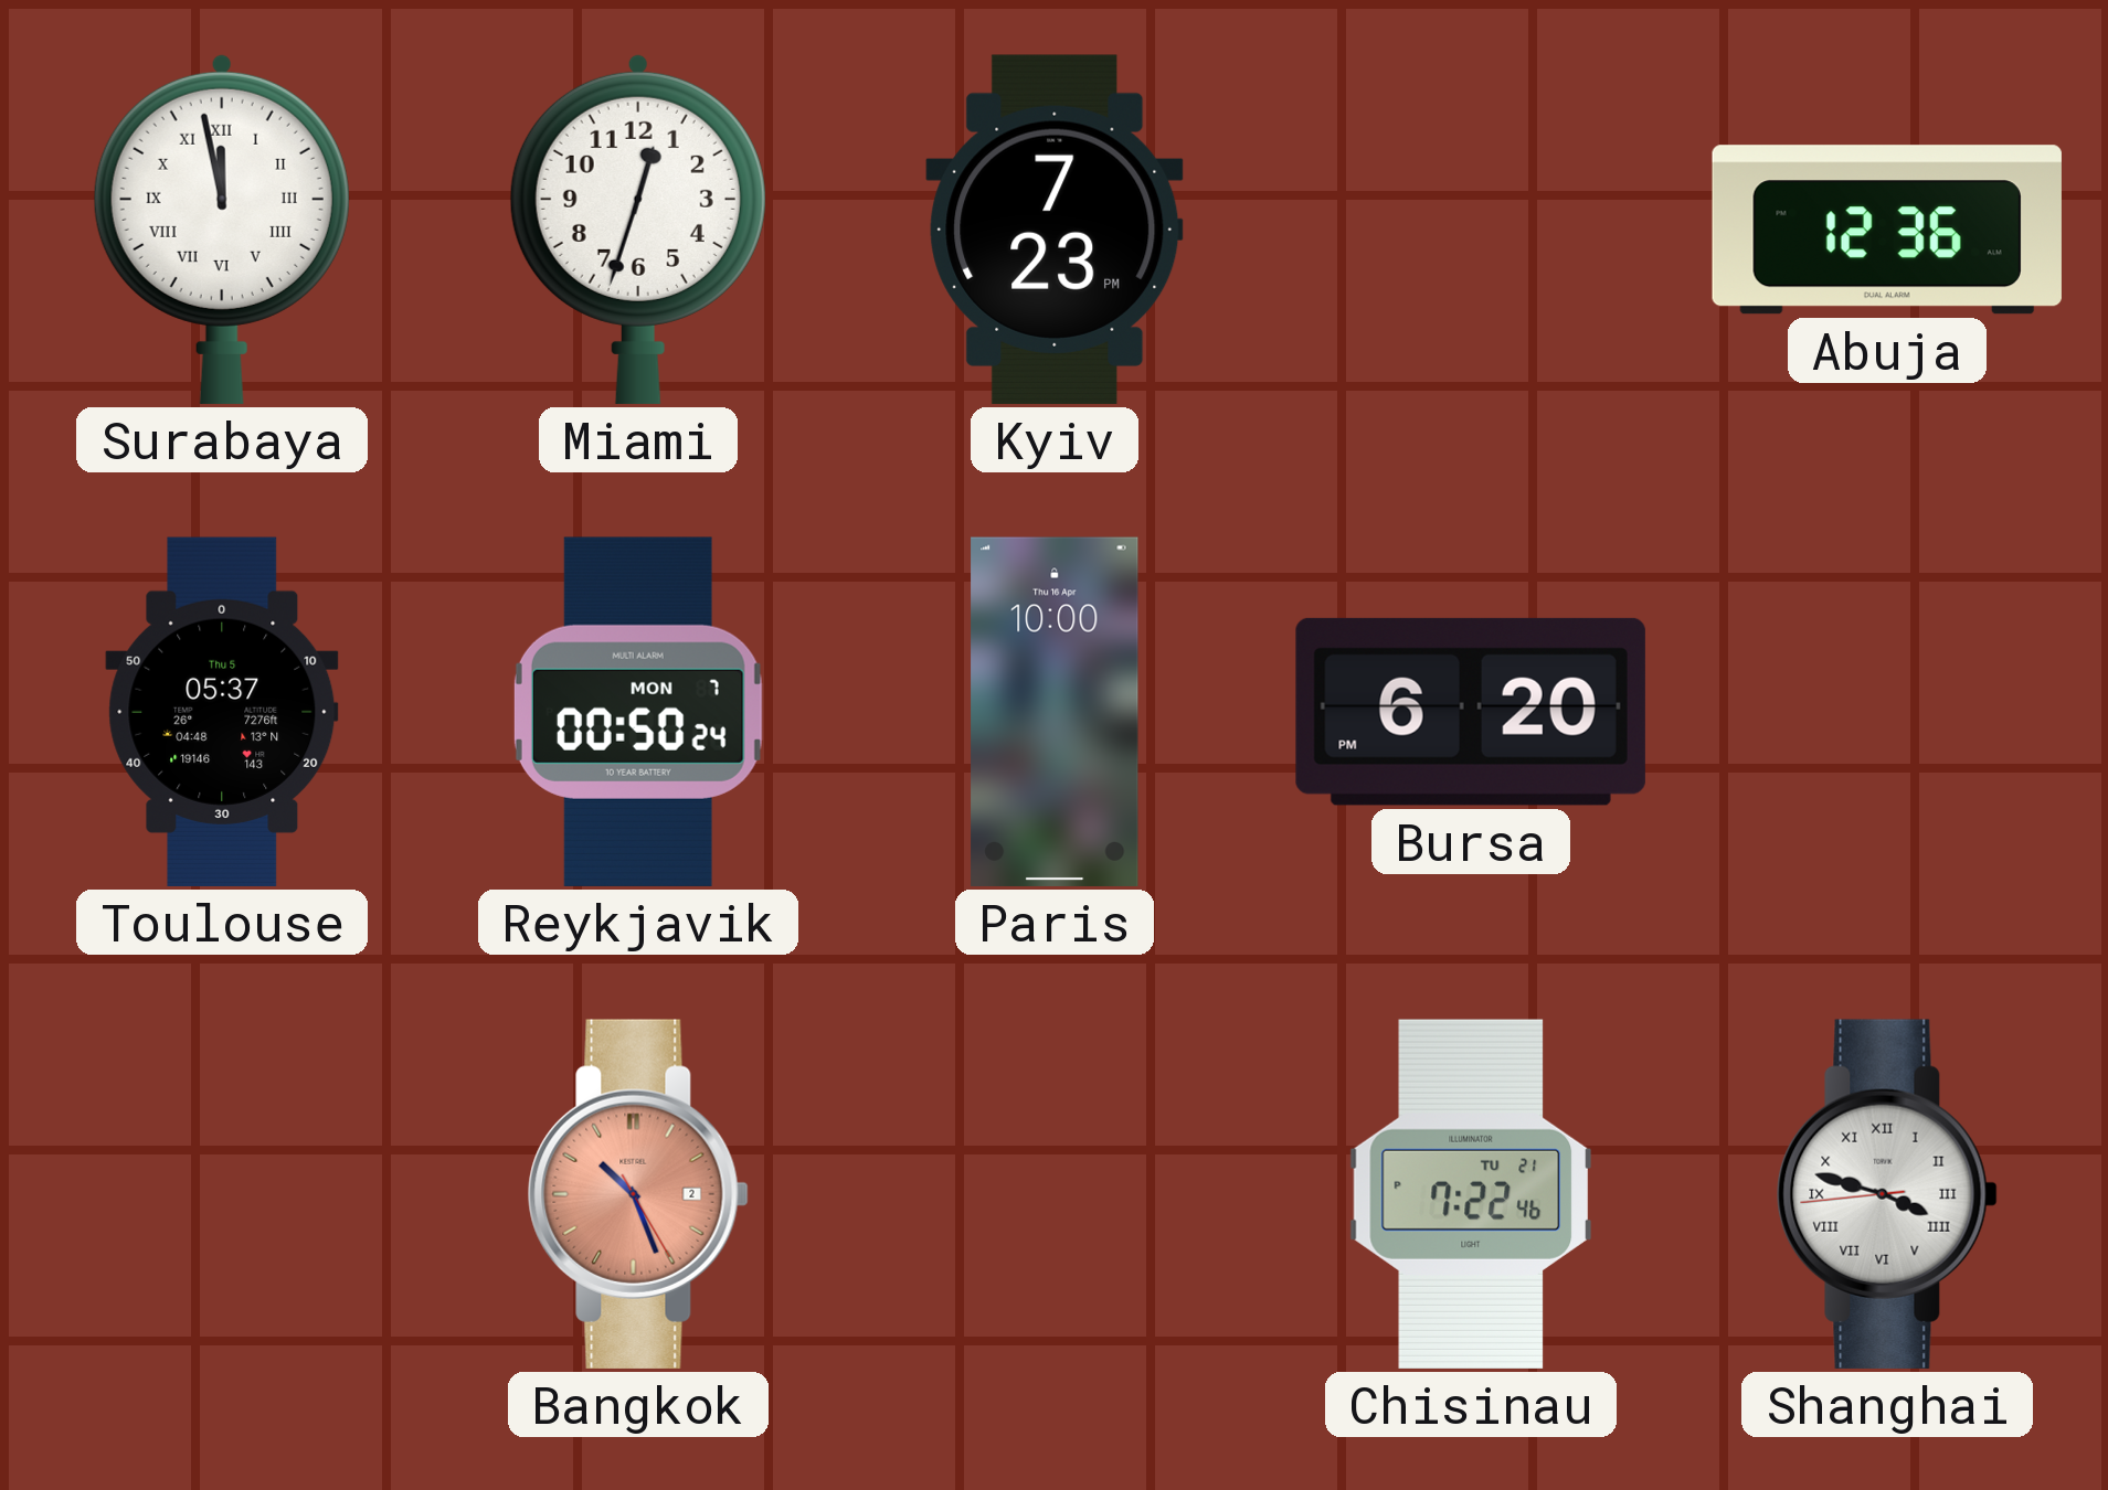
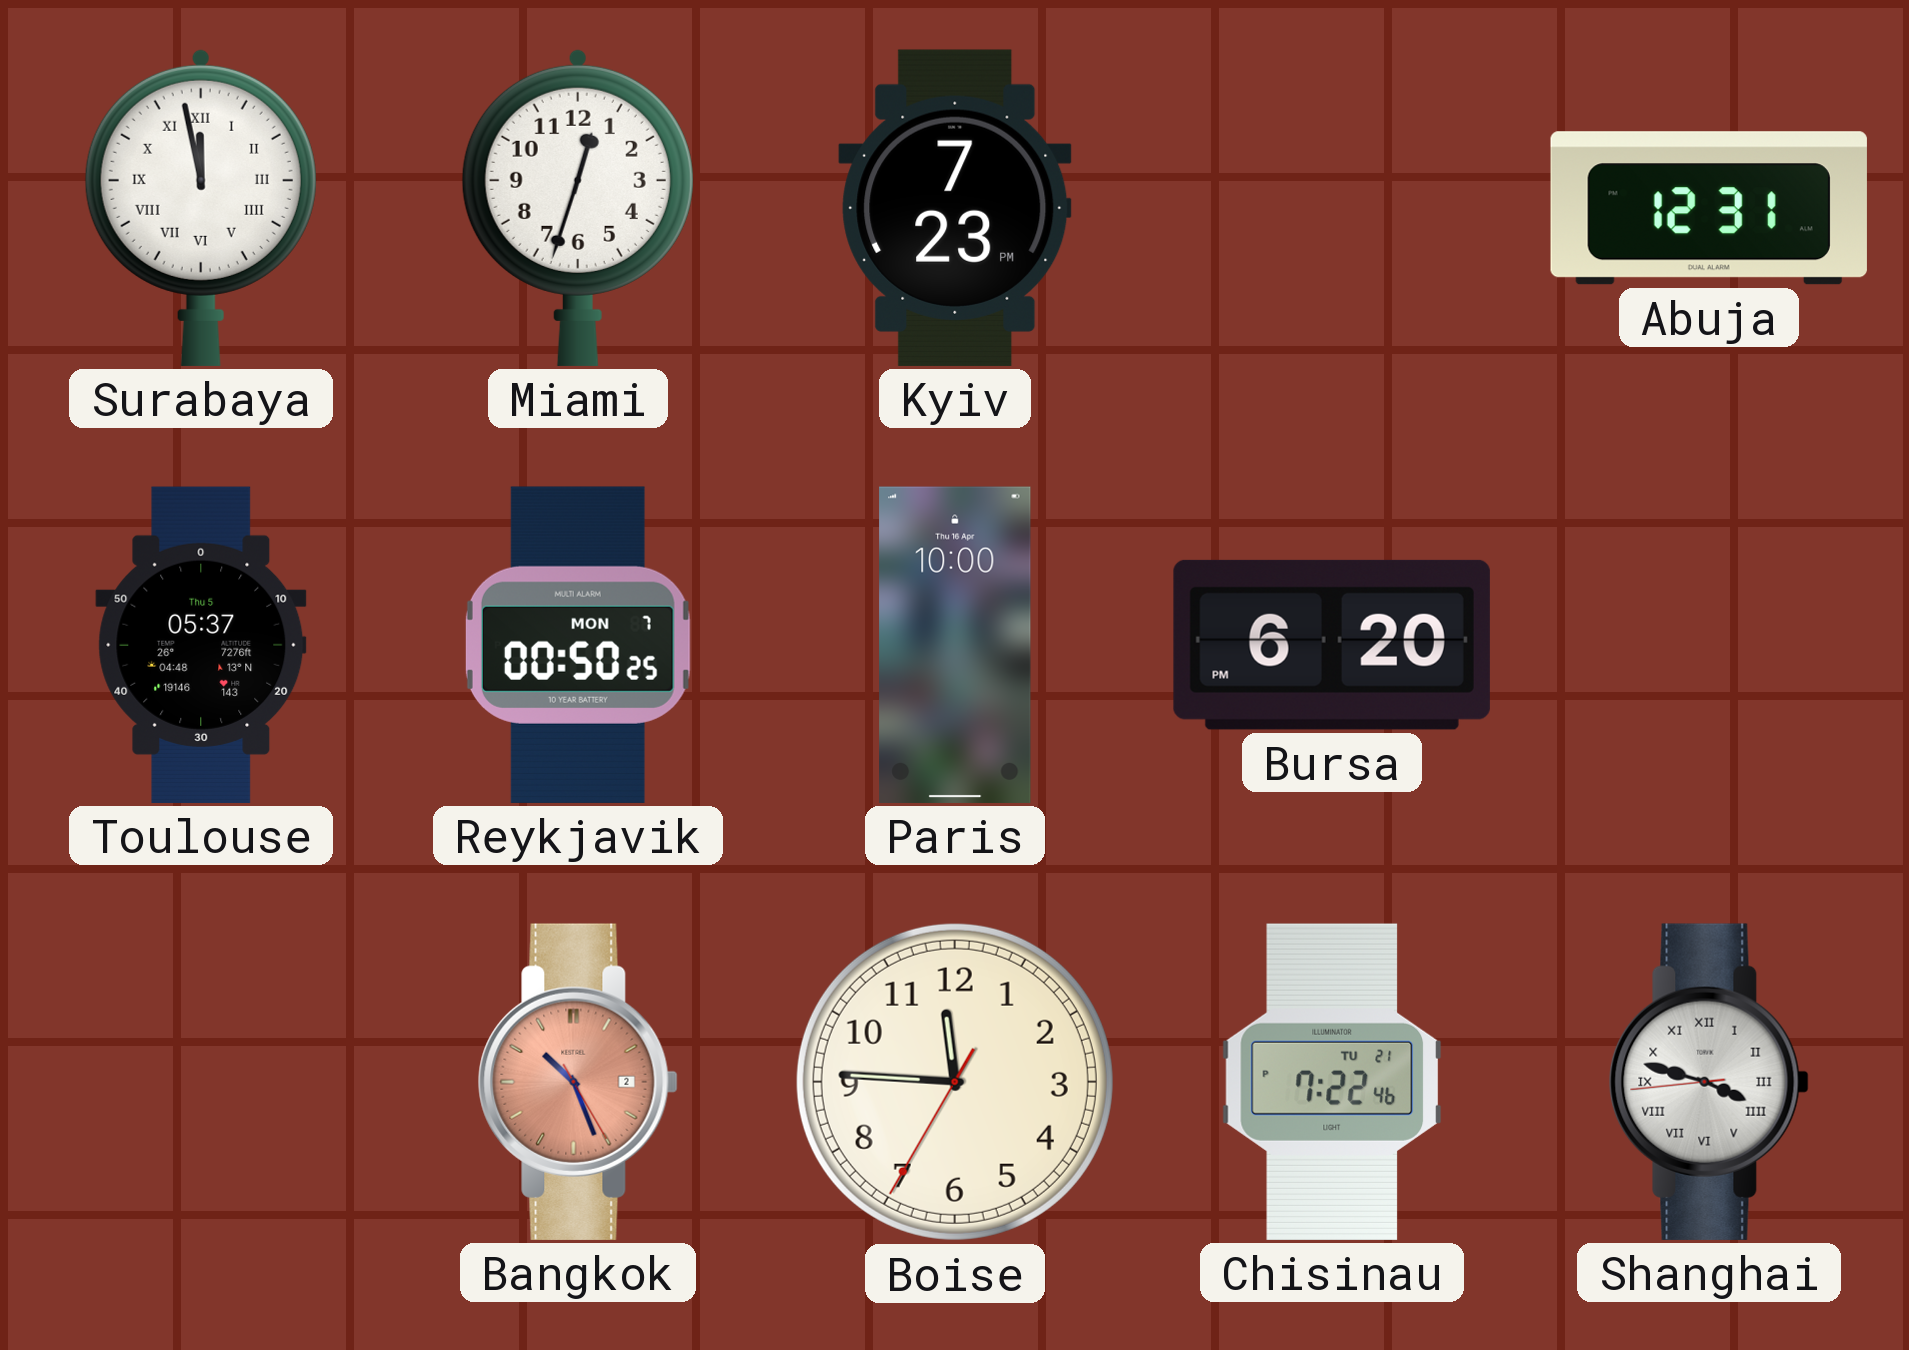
Abuja: 12:36 -> 12:31
Reykjavik: 00:50:24 -> 00:50:25
Boise: none -> 11:45
